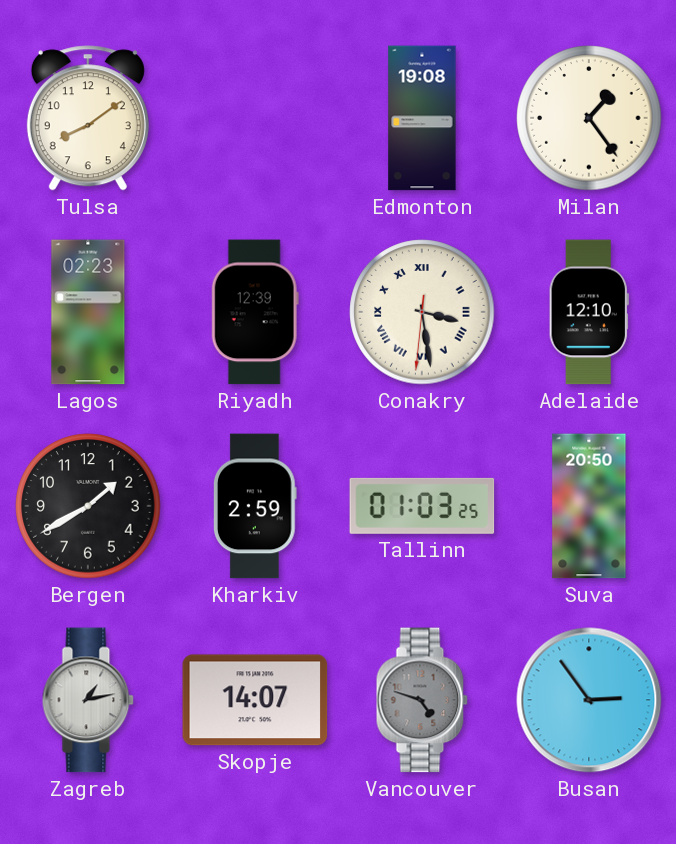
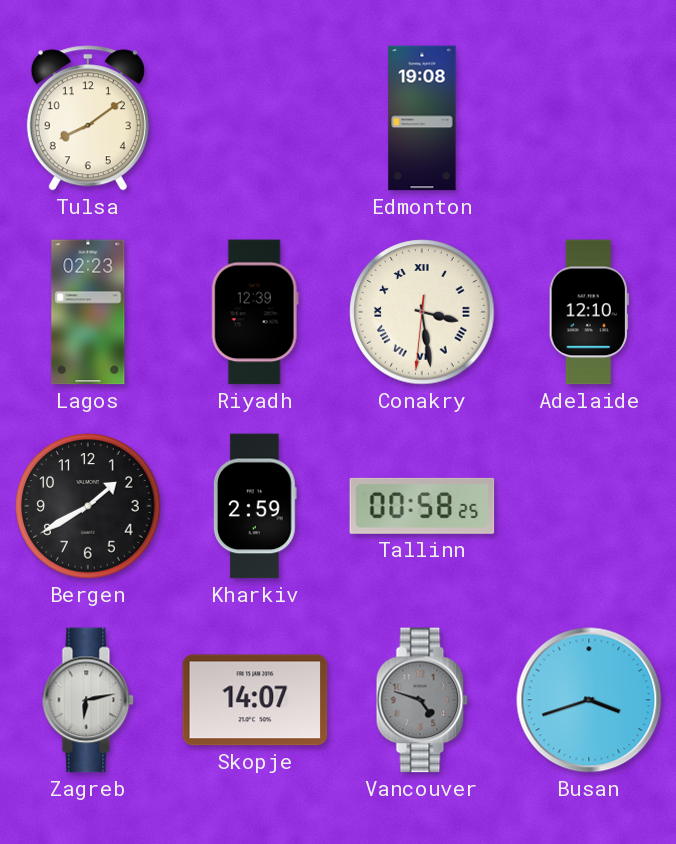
Milan: 1:24 -> none
Tallinn: 01:03 -> 00:58
Suva: 20:50 -> none
Zagreb: 1:13 -> 6:13
Busan: 2:54 -> 3:42
